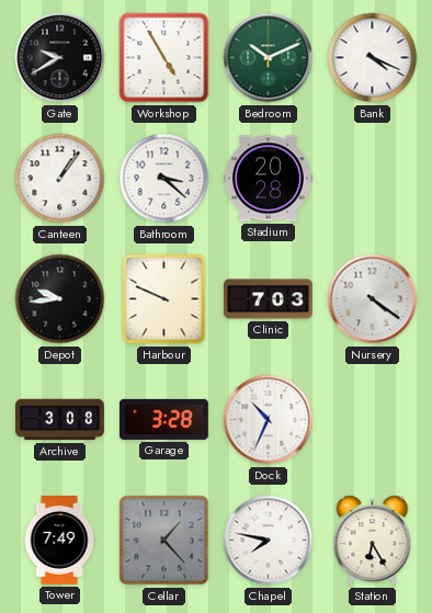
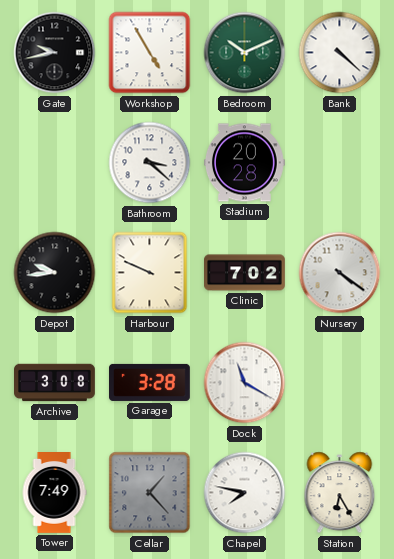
Gate: 9:40 -> 9:43
Bank: 4:19 -> 4:22
Canteen: 1:06 -> none
Clinic: 7:03 -> 7:02
Dock: 10:34 -> 11:20
